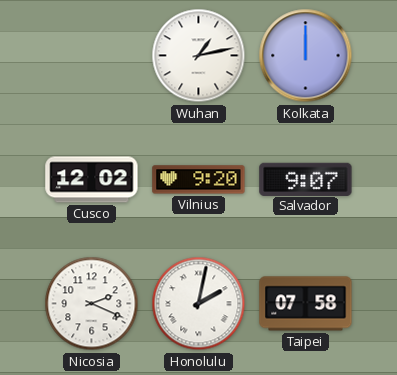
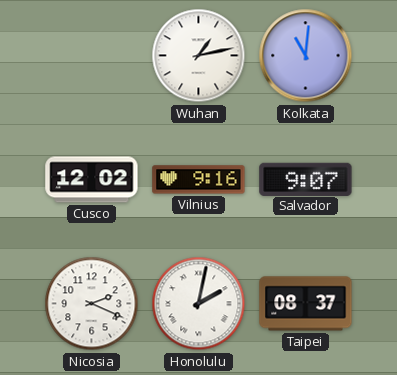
Kolkata: 12:00 -> 11:01
Vilnius: 9:20 -> 9:16
Taipei: 07:58 -> 08:37
